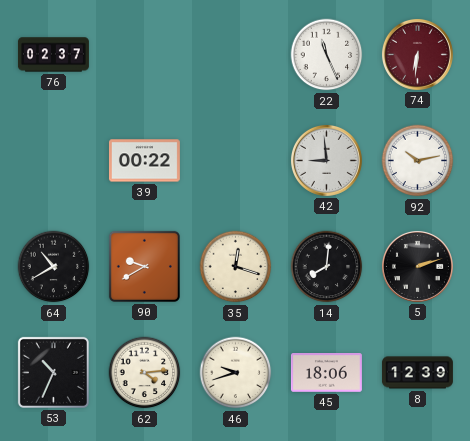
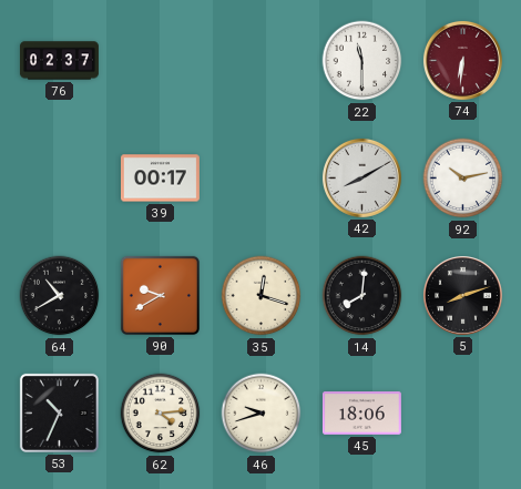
22: 11:26 -> 11:30
39: 00:22 -> 00:17
42: 8:59 -> 8:10
5: 2:12 -> 8:12
8: 12:39 -> none
